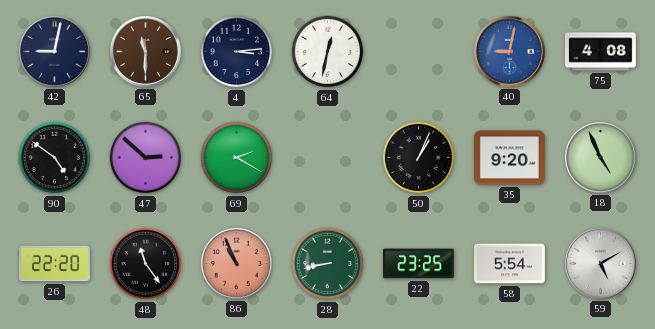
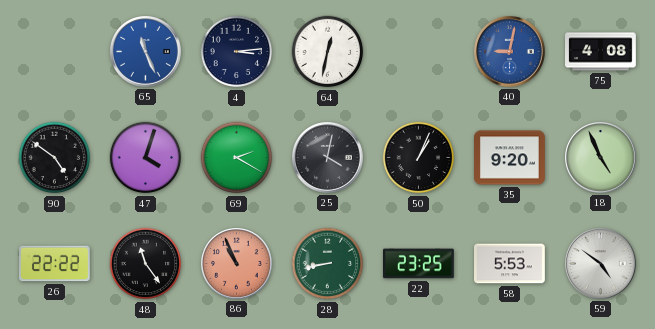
42: 9:02 -> none
65: 11:30 -> 11:26
65 dial: brown -> blue
47: 2:52 -> 4:03
25: none -> 4:02
26: 22:20 -> 22:22
58: 5:54 -> 5:53
59: 5:10 -> 4:51
